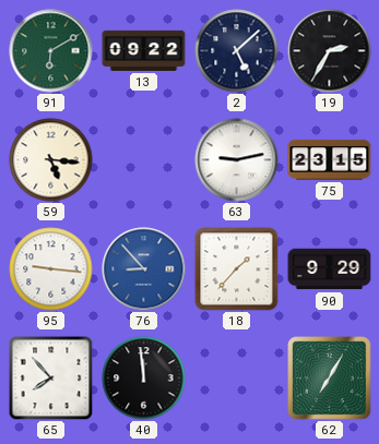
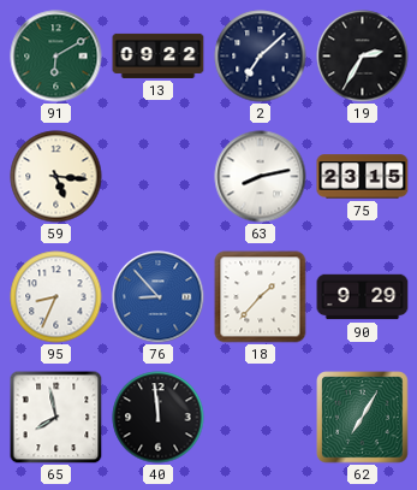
2: 5:08 -> 7:08
63: 9:13 -> 8:13
95: 9:16 -> 8:34
65: 7:53 -> 7:58
